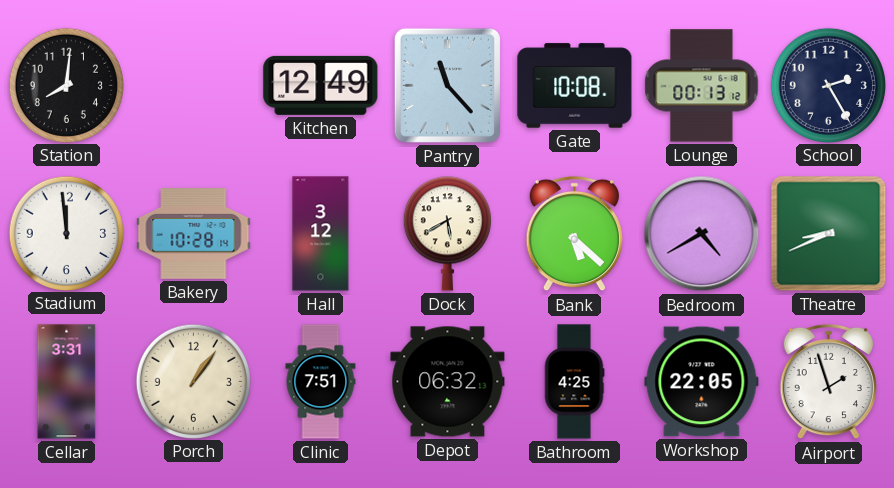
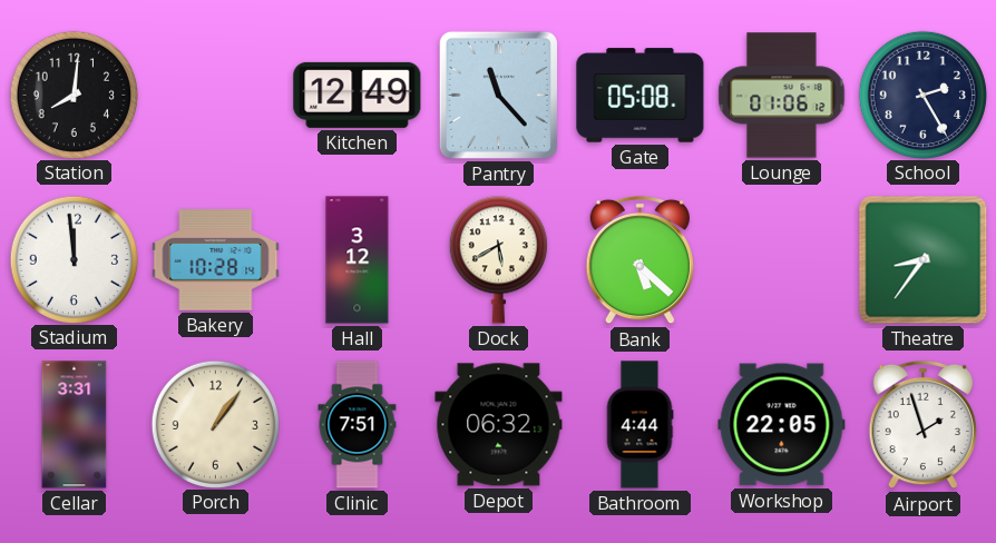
Gate: 10:08 -> 05:08
Lounge: 00:13 -> 01:06
Bedroom: 4:40 -> none
Theatre: 8:41 -> 8:36
Bathroom: 4:25 -> 4:44
